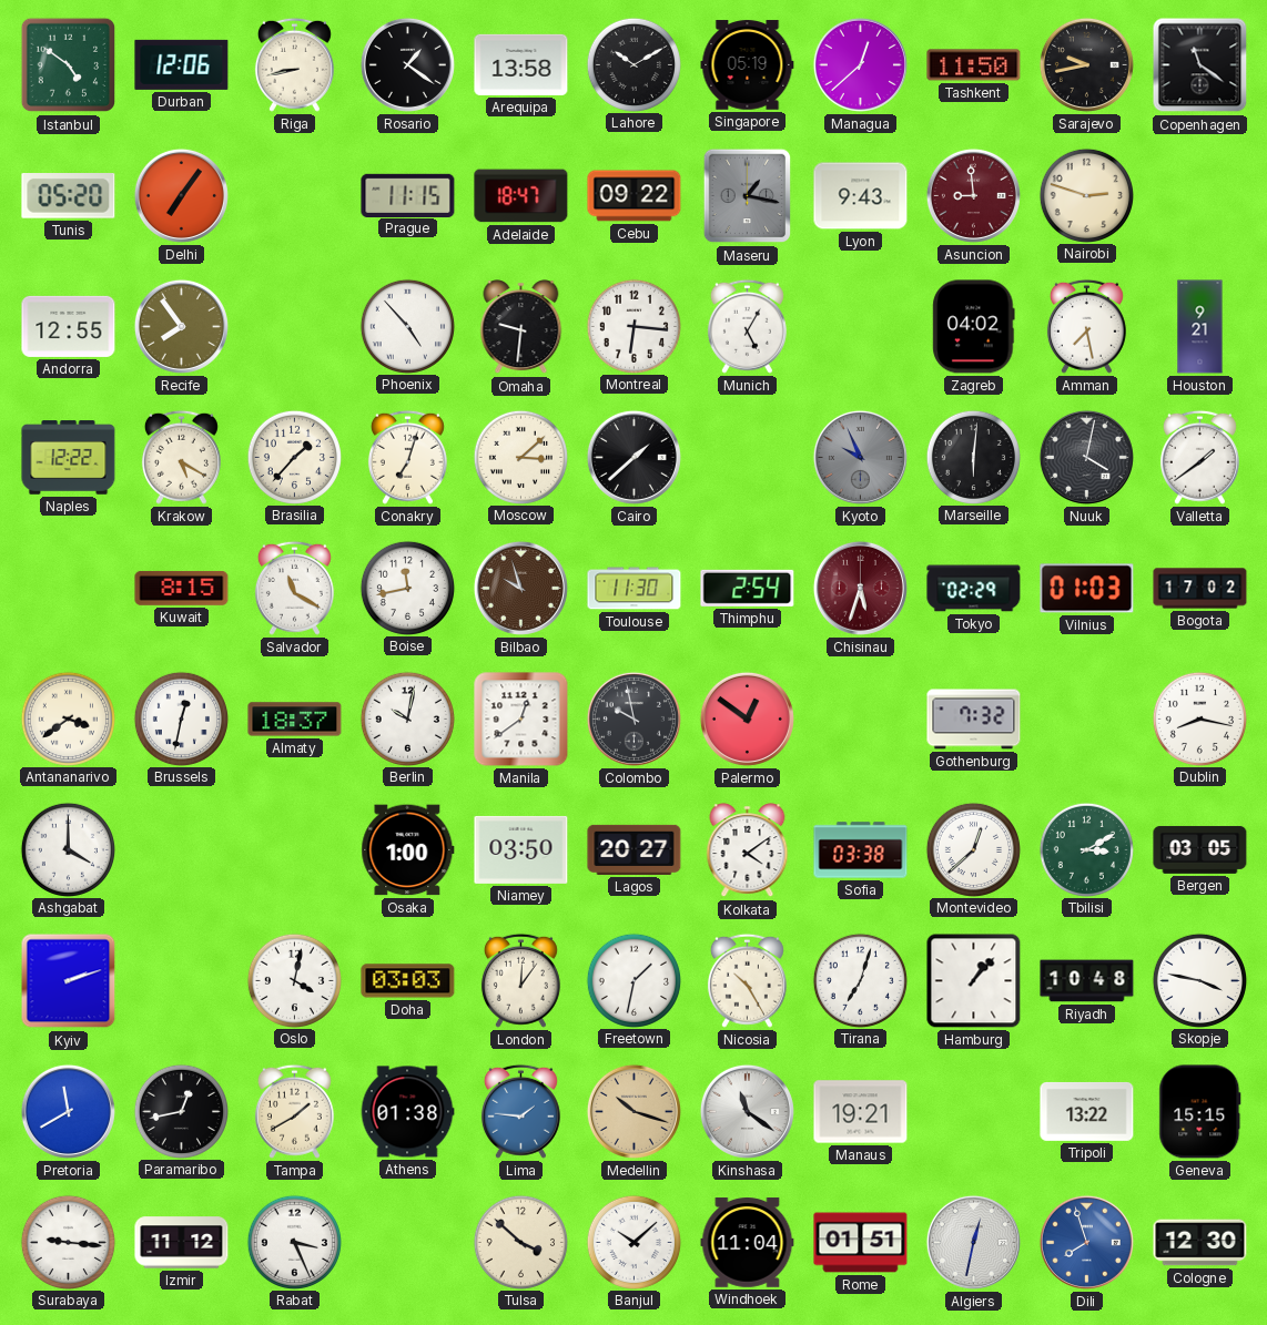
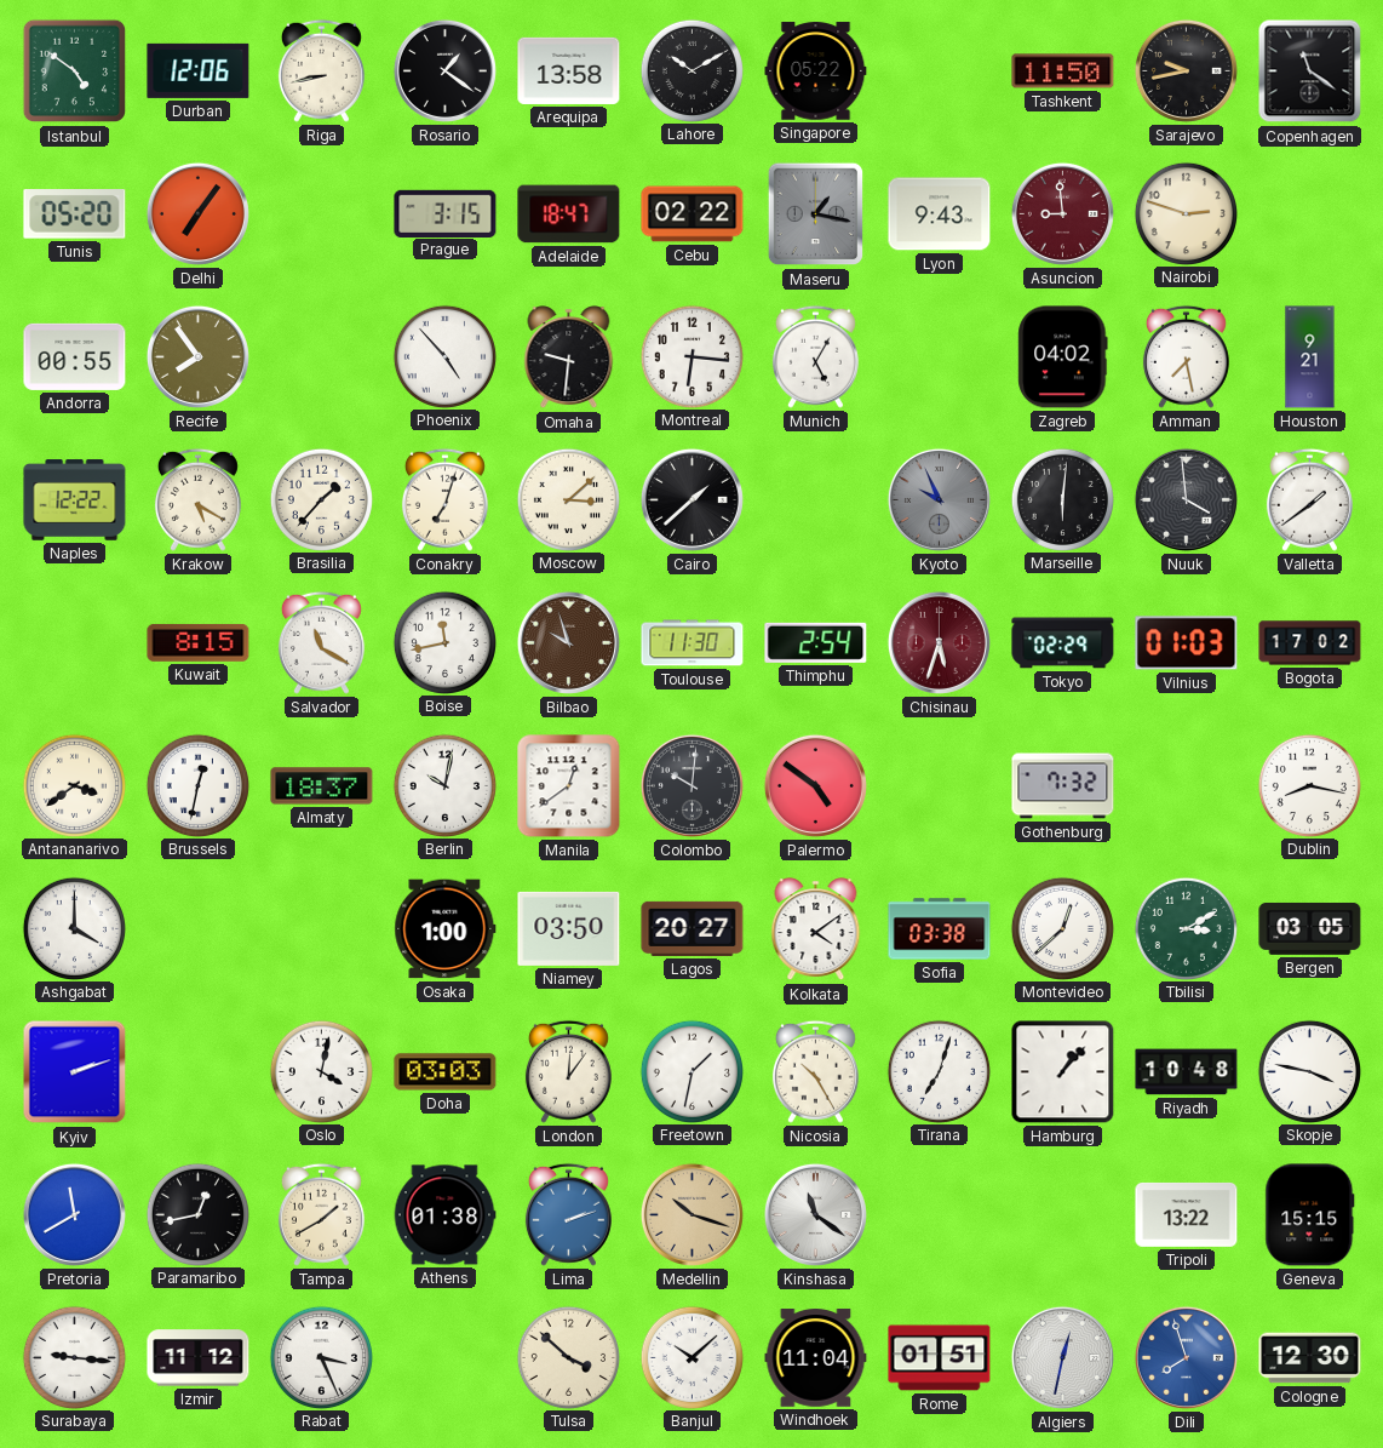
Singapore: 05:19 -> 05:22
Managua: 12:38 -> none
Prague: 11:15 -> 3:15
Cebu: 09:22 -> 02:22
Andorra: 12:55 -> 00:55
Nuuk: 4:02 -> 3:59
Colombo: 9:58 -> 10:01
Palermo: 12:51 -> 4:51
Lima: 1:46 -> 2:12
Manaus: 19:21 -> none
